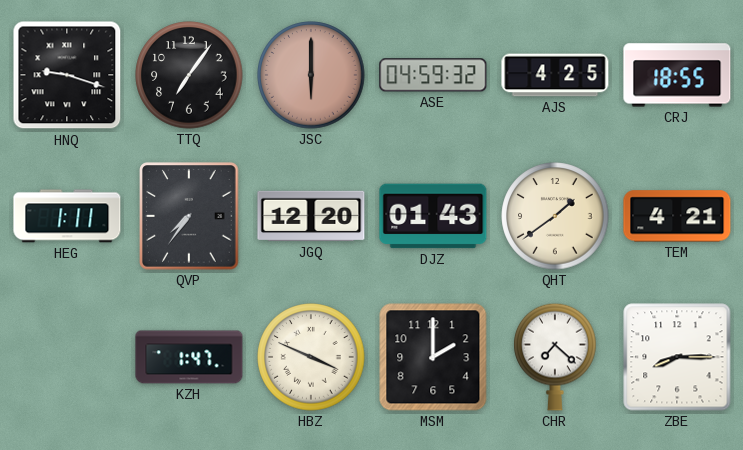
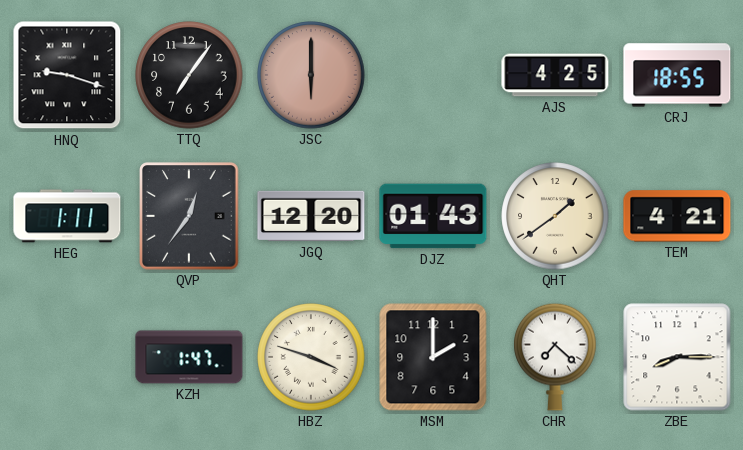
ASE: 04:59 -> none
QVP: 7:36 -> 12:36
HBZ: 3:49 -> 3:48
